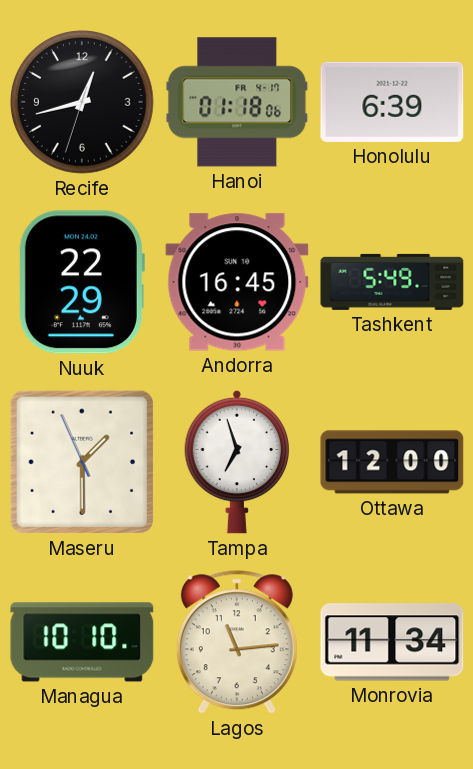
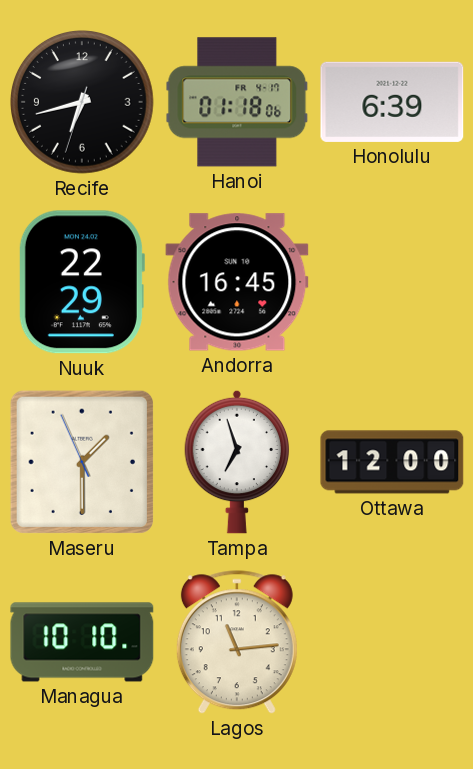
Recife: 12:42 -> 6:42
Tashkent: 5:49 -> none
Monrovia: 11:34 -> none
